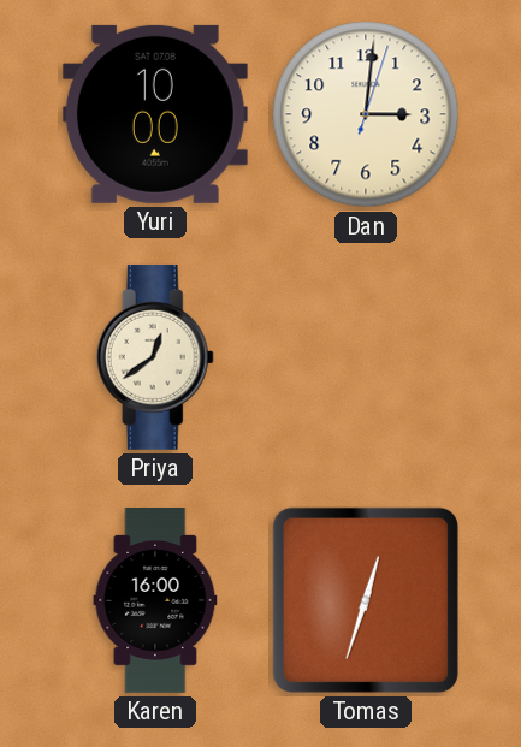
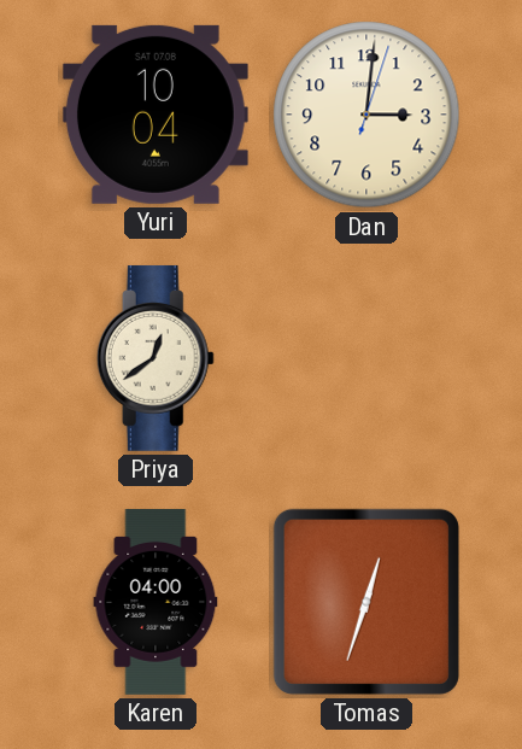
Yuri: 10:00 -> 10:04
Karen: 16:00 -> 04:00
